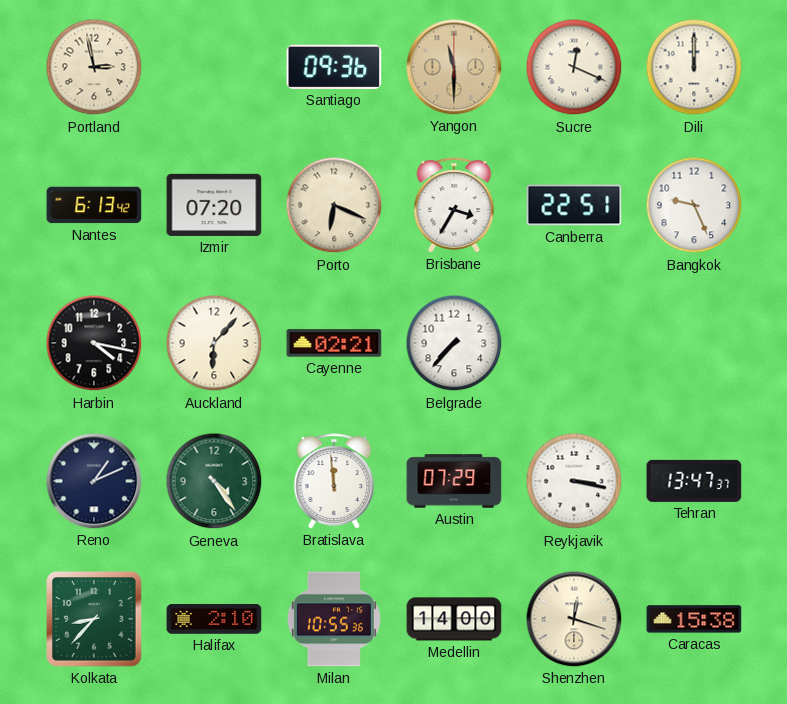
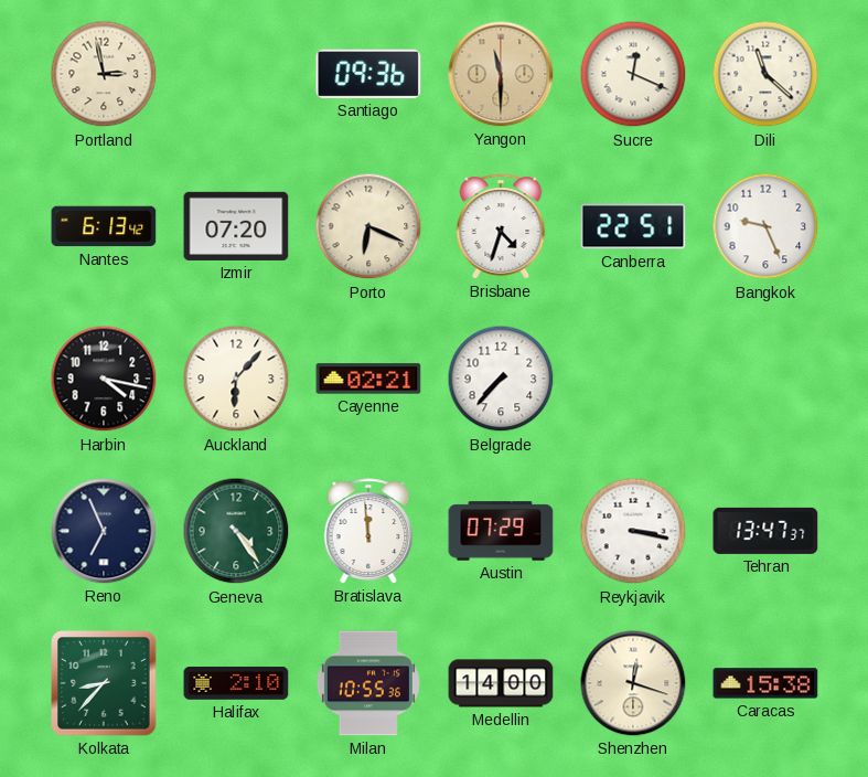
Dili: 12:00 -> 11:22
Brisbane: 3:35 -> 4:33
Reno: 1:11 -> 6:56
